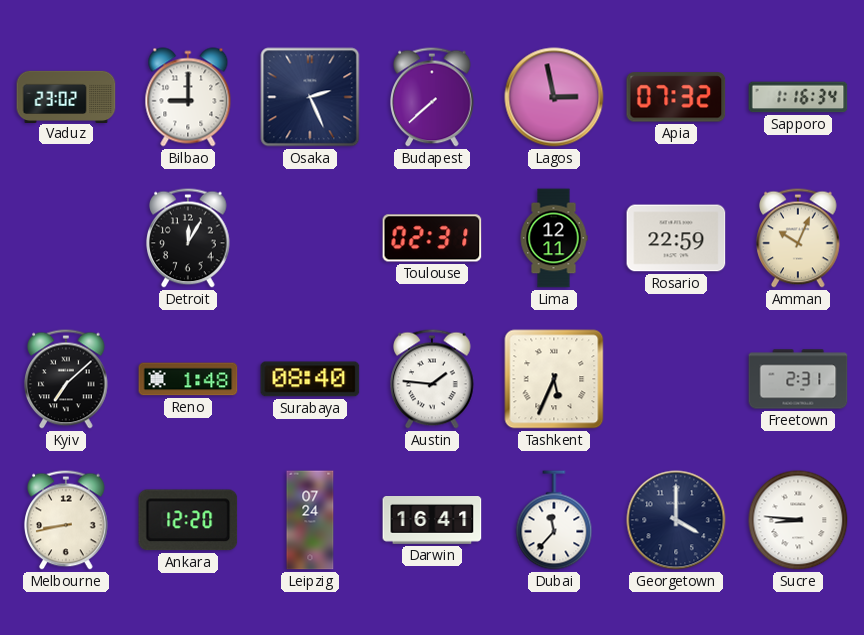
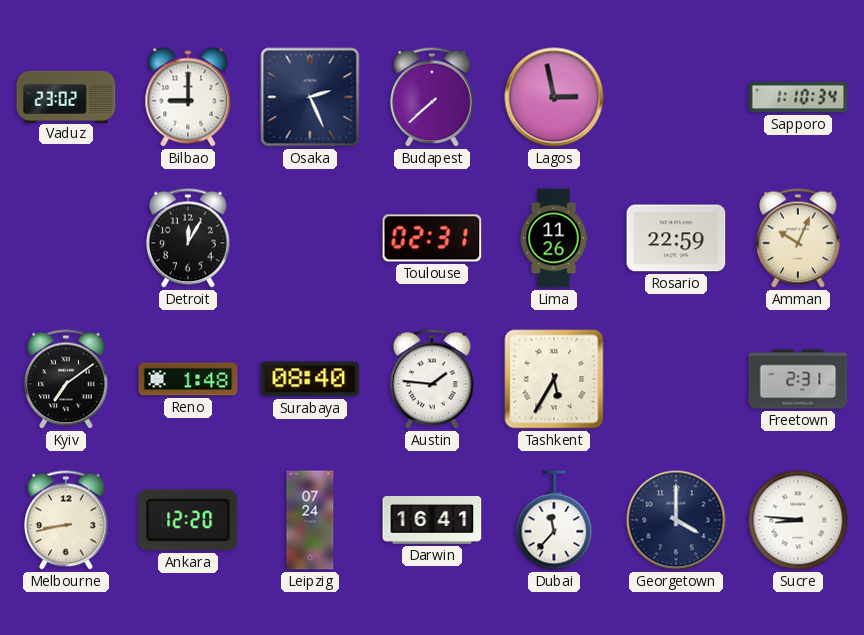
Apia: 07:32 -> none
Sapporo: 1:16 -> 1:10
Lima: 12:11 -> 11:26
Kyiv: 7:08 -> 7:09
Tashkent: 5:34 -> 5:35
